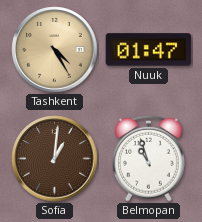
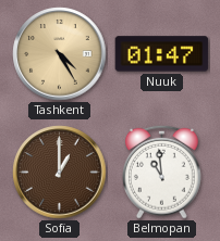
Sofia: 1:01 -> 1:00
Belmopan: 10:57 -> 10:59
